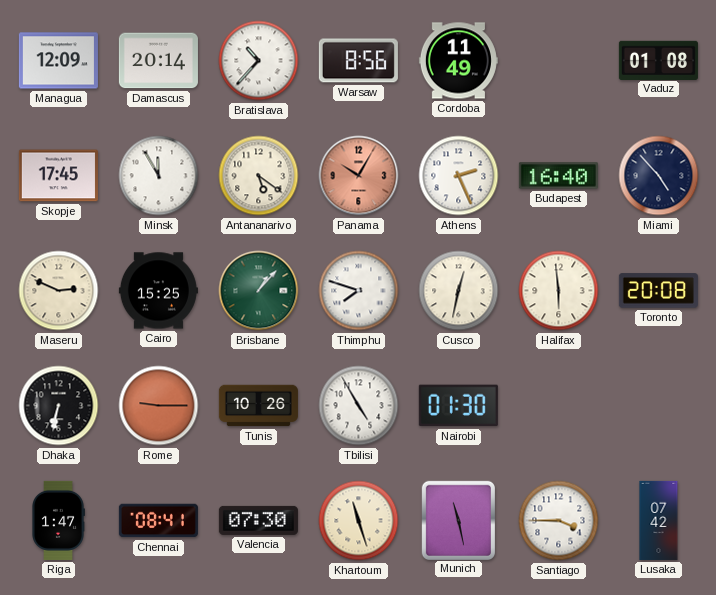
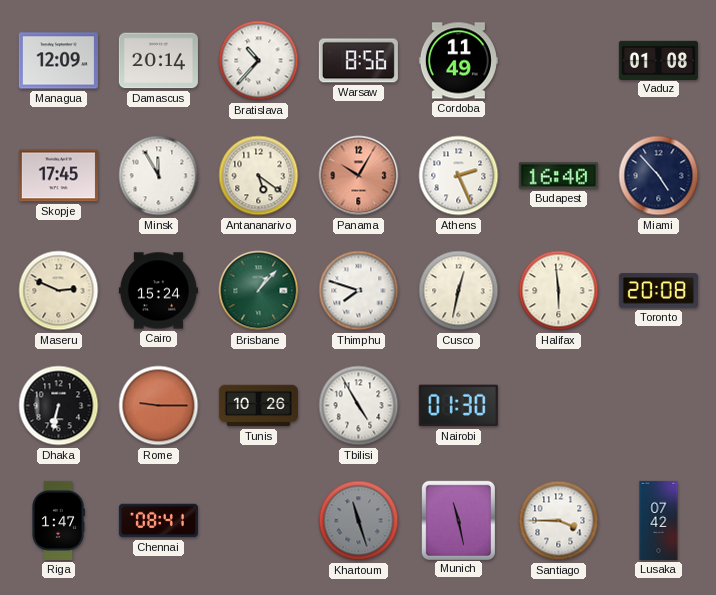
Cairo: 15:25 -> 15:24
Valencia: 07:30 -> none
Khartoum dial: cream -> grey
